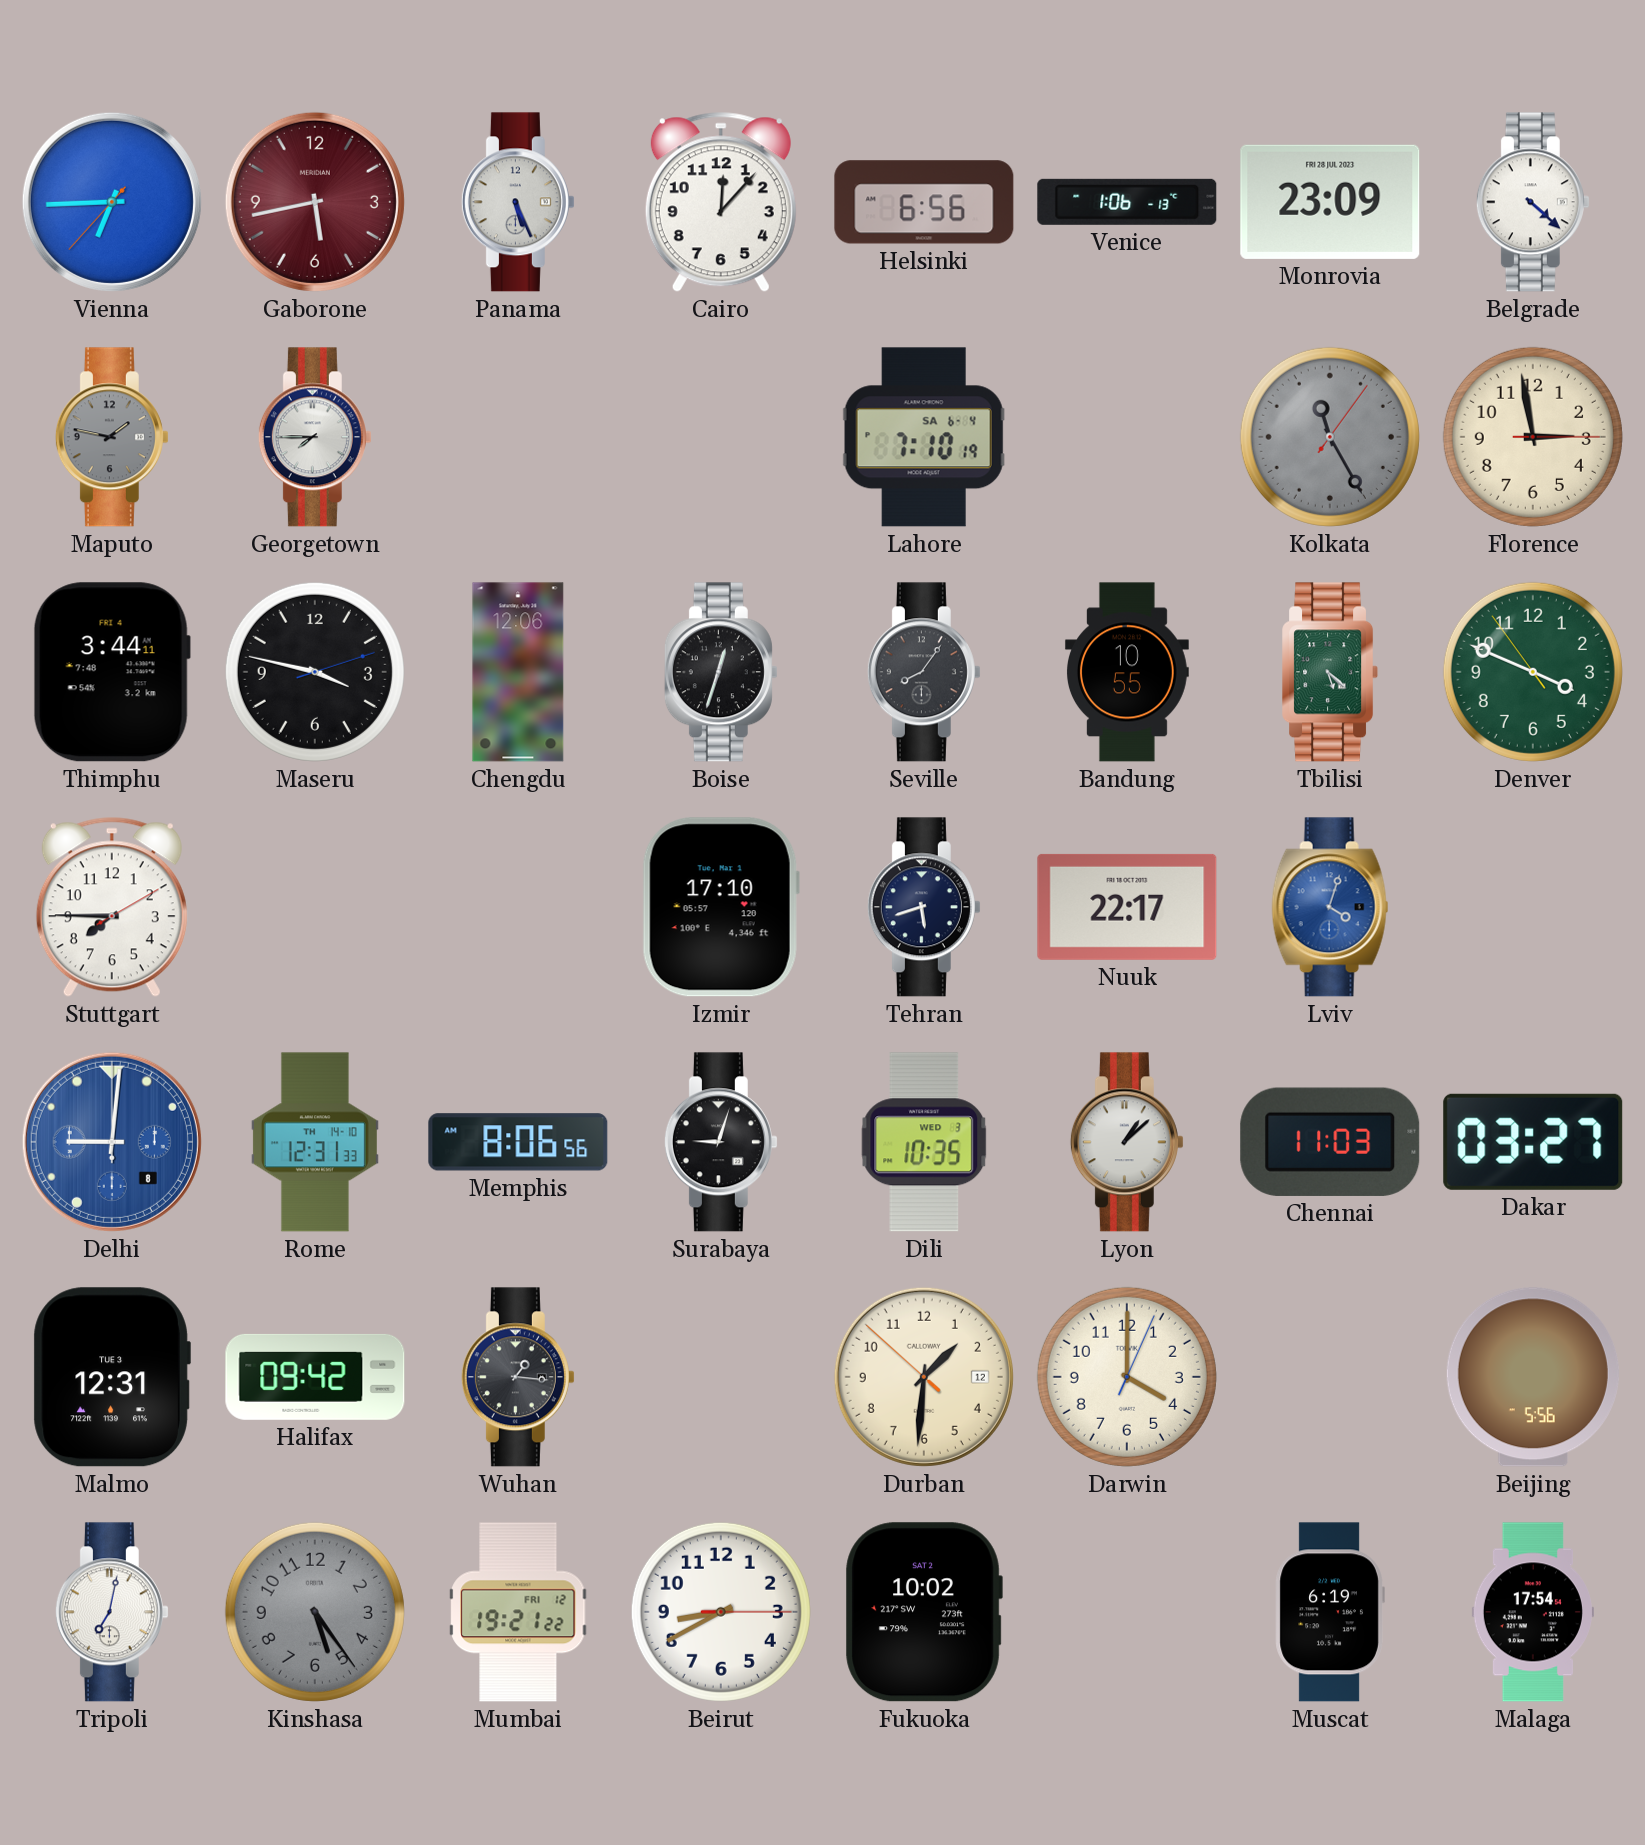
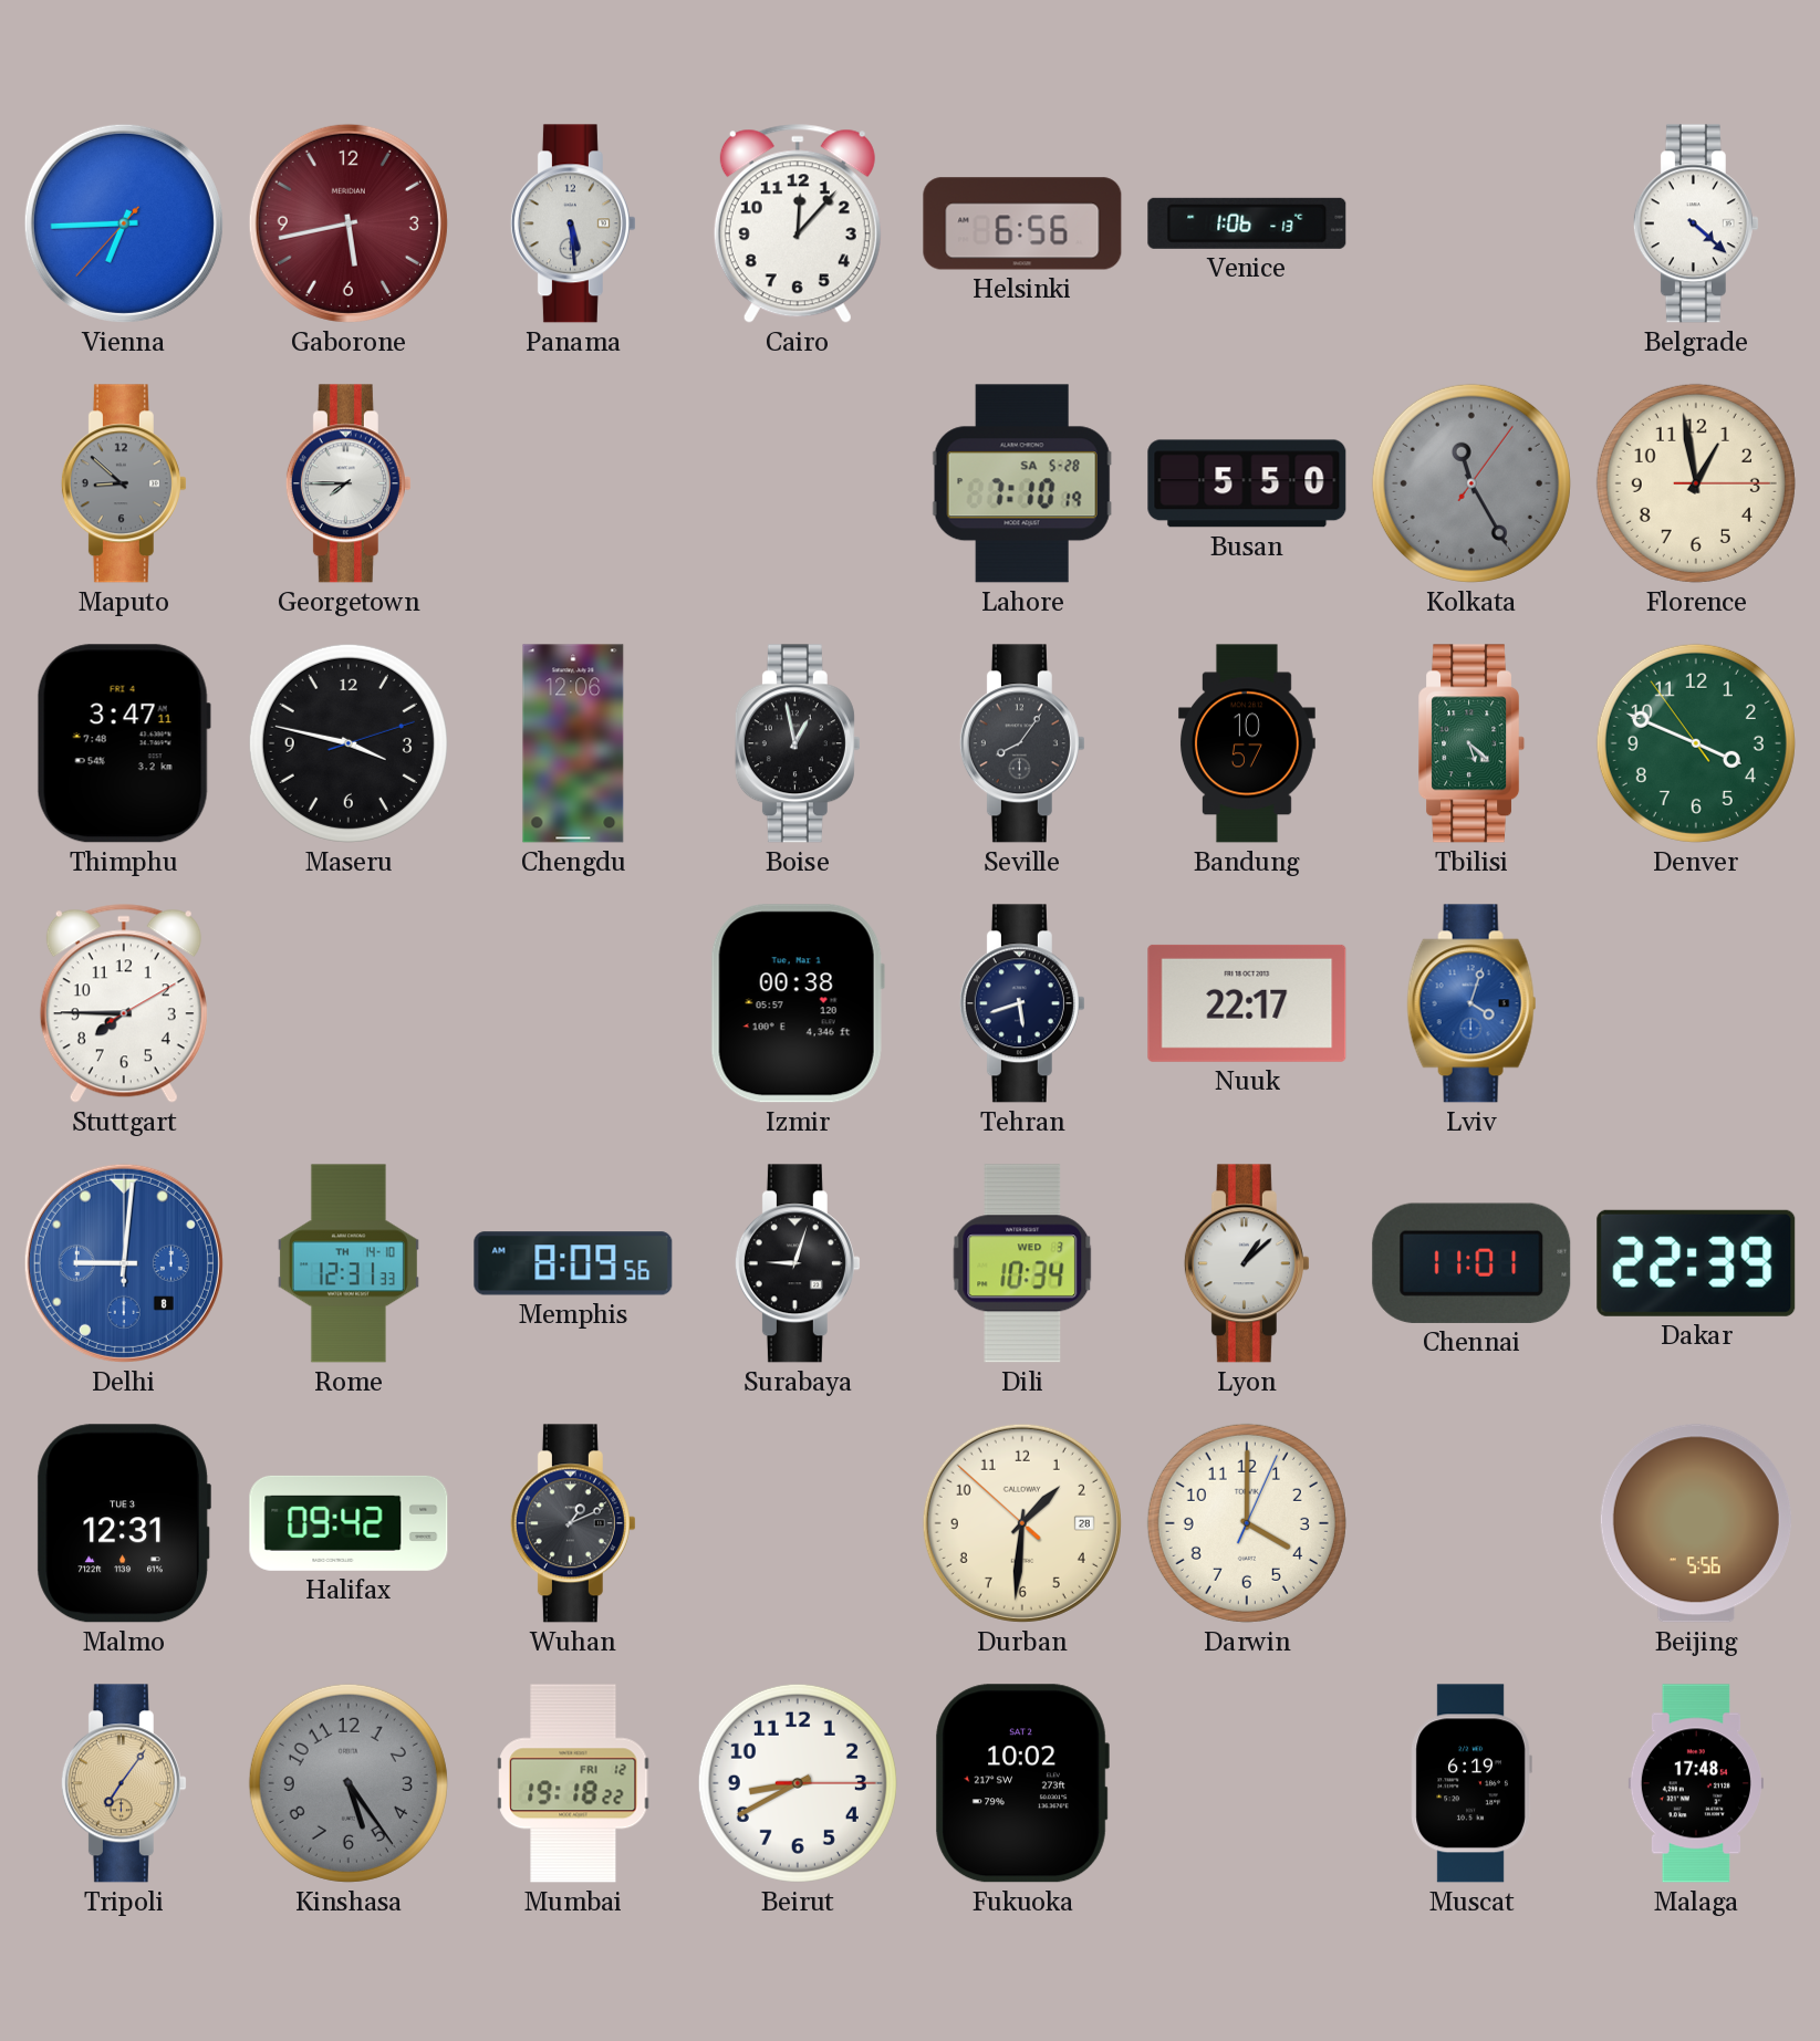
Panama: 5:26 -> 5:29
Monrovia: 23:09 -> none
Maputo: 1:47 -> 8:52
Lahore date: SA 6-4 -> SA 5-28
Busan: none -> 5:50
Florence: 2:58 -> 12:58
Thimphu: 3:44 -> 3:47
Boise: 12:33 -> 12:58
Bandung: 10:55 -> 10:57
Izmir: 17:10 -> 00:38
Memphis: 8:06 -> 8:09
Dili: 10:35 -> 10:34
Chennai: 11:03 -> 11:01
Dakar: 03:27 -> 22:39
Wuhan: 1:16 -> 1:11
Durban date: 12 -> 28
Tripoli: 7:02 -> 7:06
Tripoli dial: white -> champagne
Mumbai: 19:21 -> 19:18
Malaga: 17:54 -> 17:48
